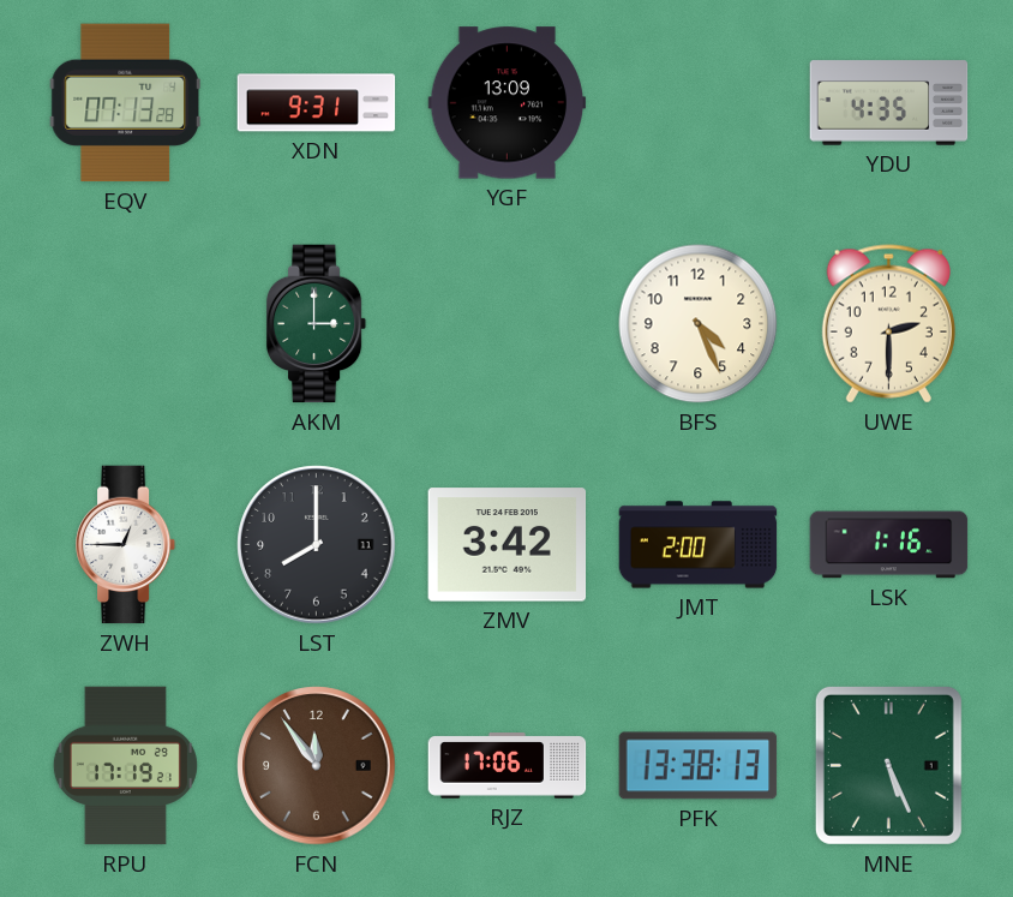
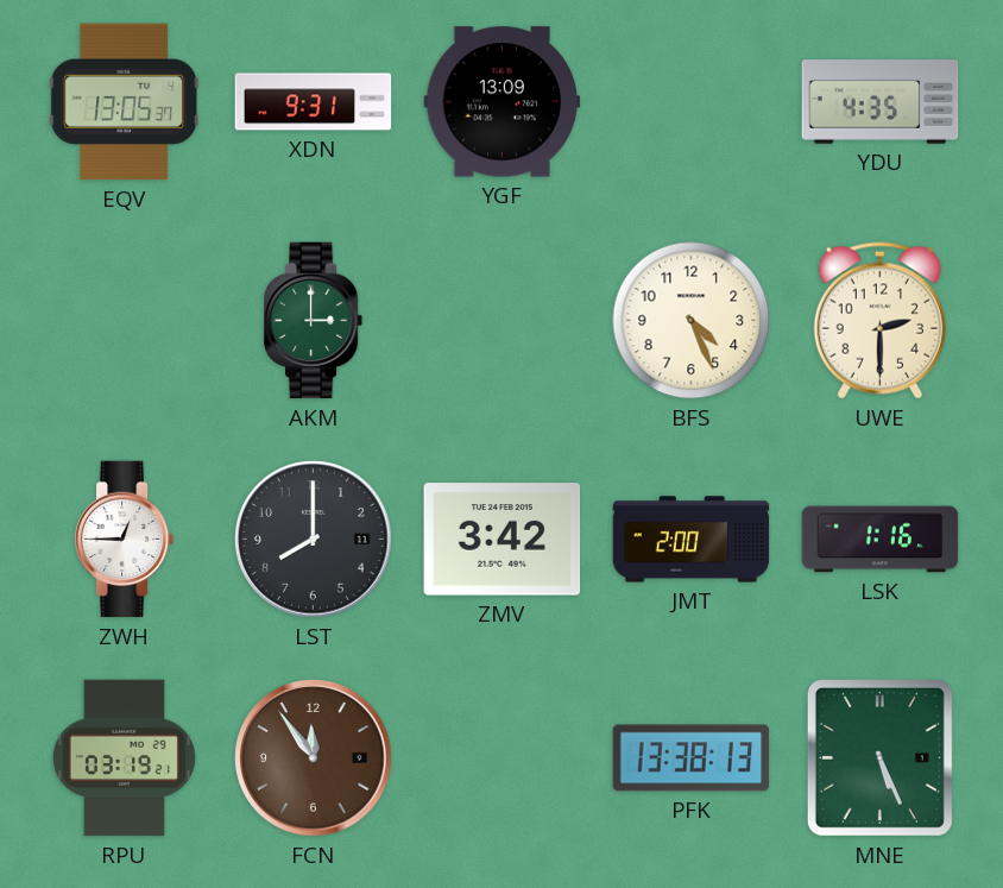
EQV: 07:13 -> 13:05
RPU: 17:19 -> 03:19
RJZ: 17:06 -> none
